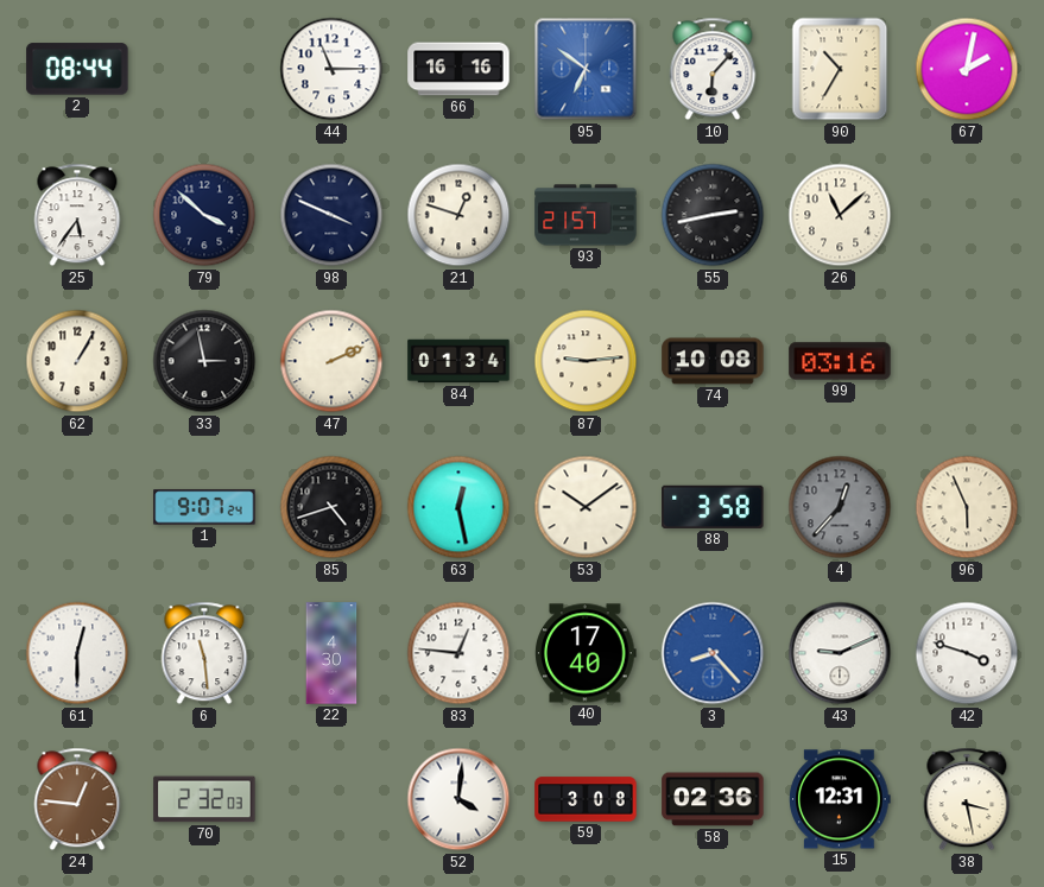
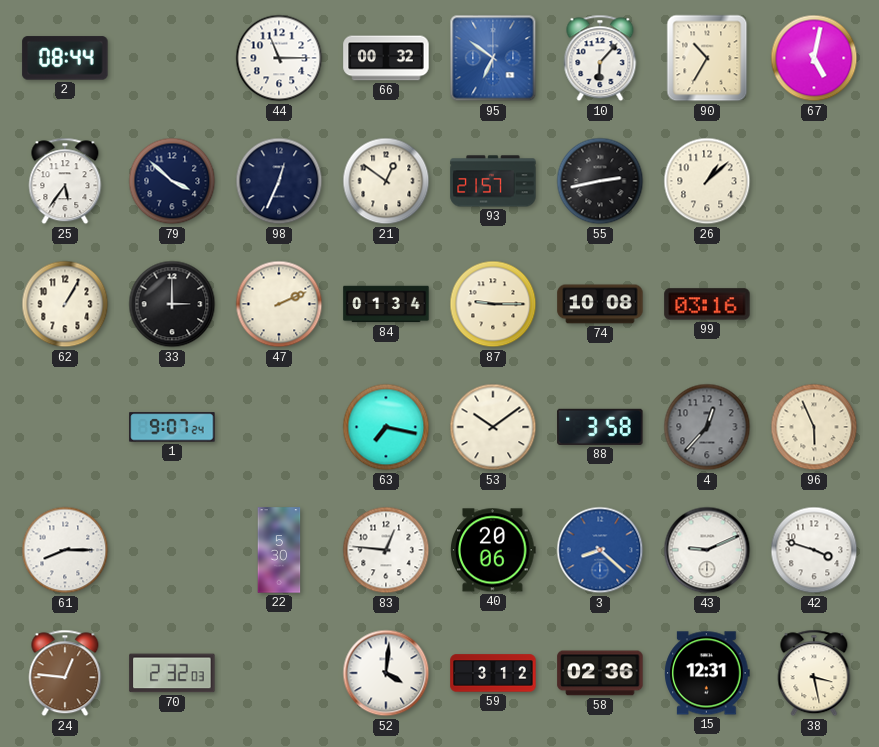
66: 16:16 -> 00:32
67: 2:02 -> 5:02
98: 3:49 -> 12:34
21: 12:48 -> 12:51
26: 11:08 -> 1:08
33: 2:58 -> 3:00
87: 9:14 -> 9:15
85: 4:42 -> none
63: 12:28 -> 7:17
61: 12:30 -> 8:15
6: 11:29 -> none
22: 4:30 -> 5:30
40: 17:40 -> 20:06
3: 8:23 -> 8:22
59: 3:08 -> 3:12
